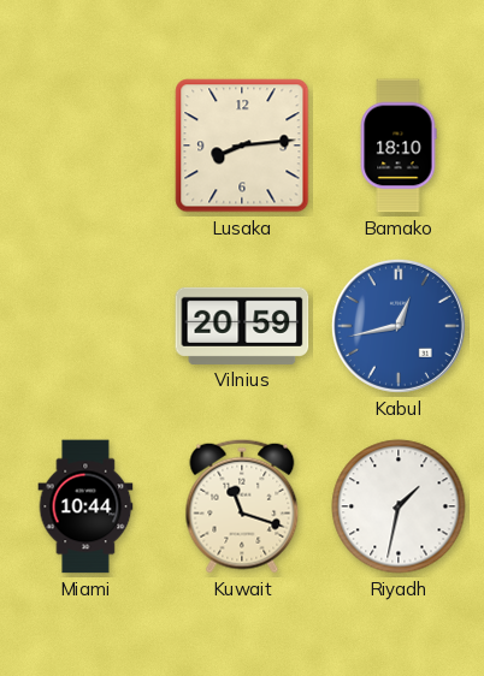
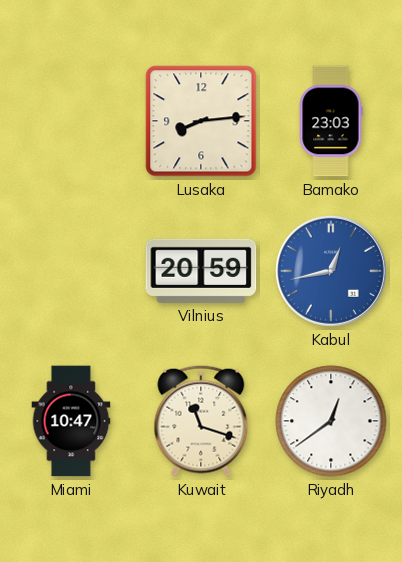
Bamako: 18:10 -> 23:03
Miami: 10:44 -> 10:47
Riyadh: 1:32 -> 12:39
